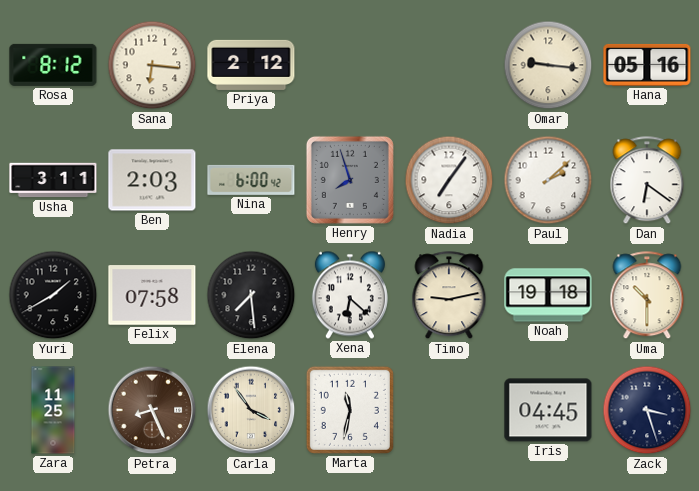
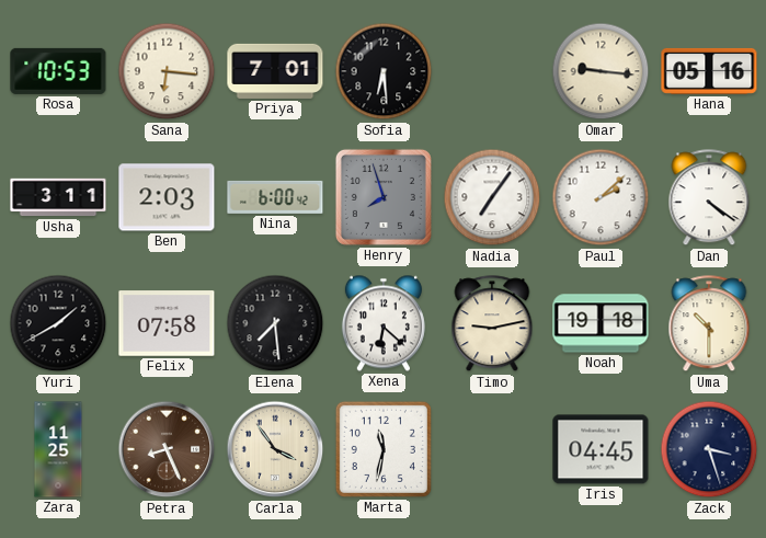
Rosa: 8:12 -> 10:53
Priya: 2:12 -> 7:01
Sofia: none -> 6:29
Dan: 6:21 -> 4:21
